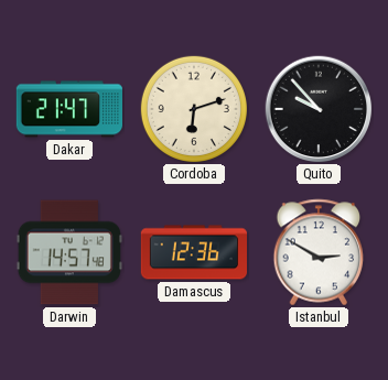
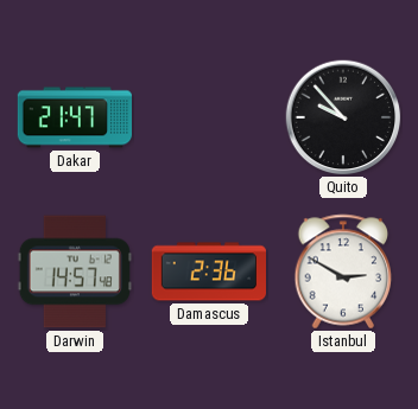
Cordoba: 6:12 -> none
Damascus: 12:36 -> 2:36
